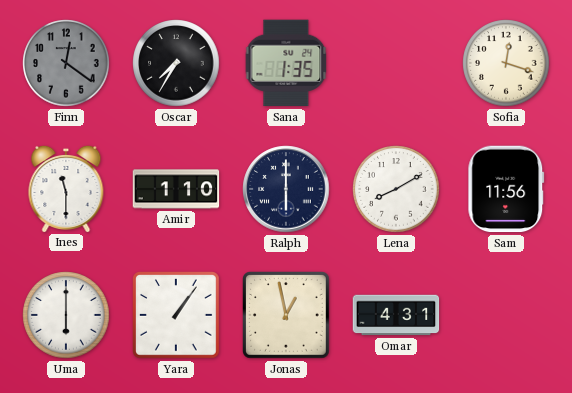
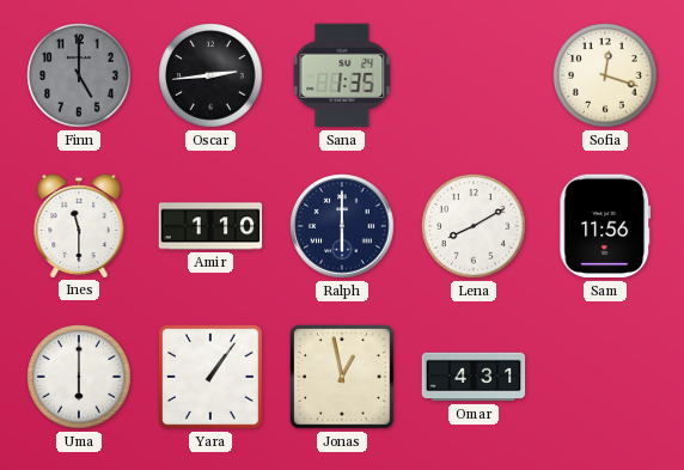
Finn: 12:21 -> 5:00
Oscar: 7:35 -> 2:44
